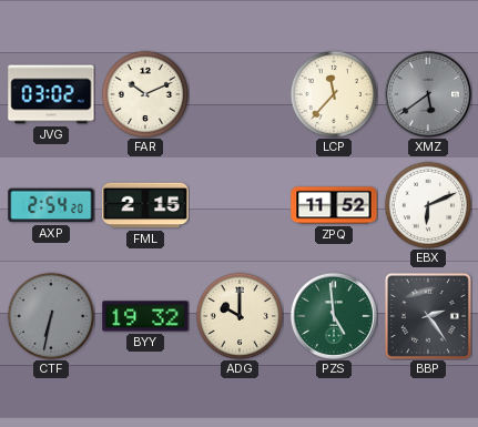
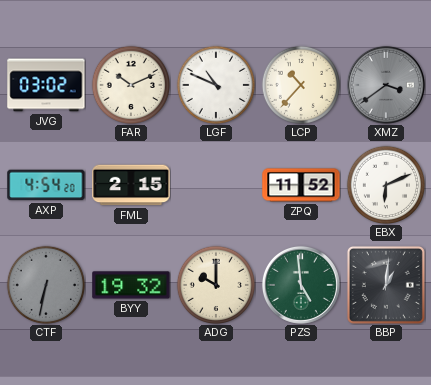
LGF: none -> 10:49
LCP: 11:37 -> 10:37
XMZ: 5:39 -> 3:39
AXP: 2:54 -> 4:54
BBP: 2:24 -> 1:01
